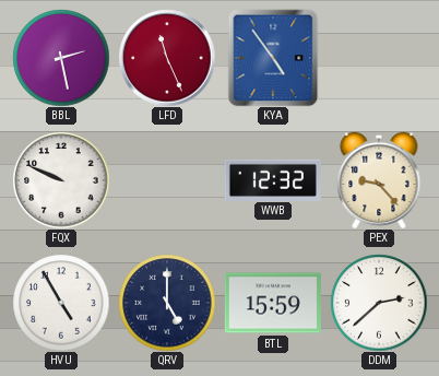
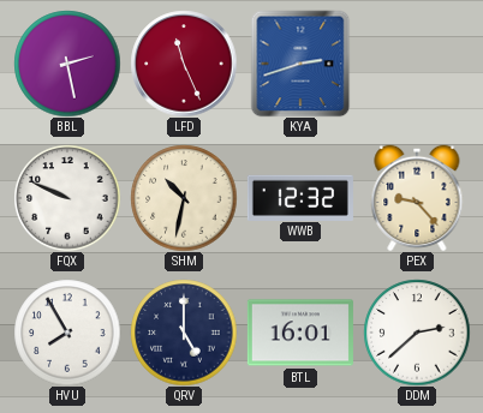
KYA: 4:54 -> 2:42
SHM: none -> 10:32
HVU: 4:55 -> 7:55
BTL: 15:59 -> 16:01
